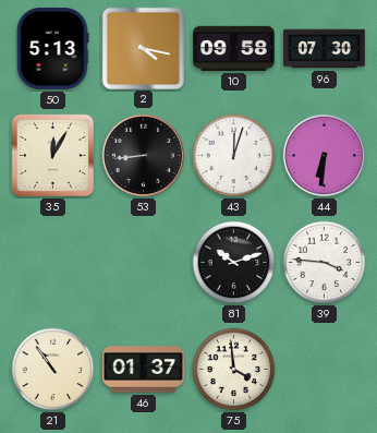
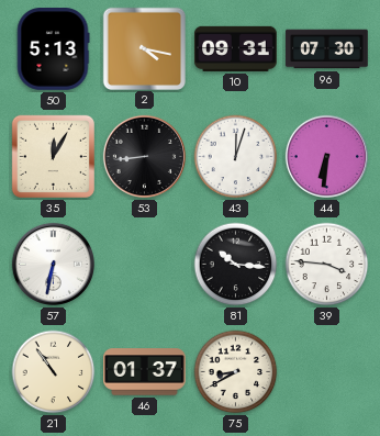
10: 09:58 -> 09:31
57: none -> 6:32
81: 10:12 -> 10:16
75: 3:59 -> 8:40
